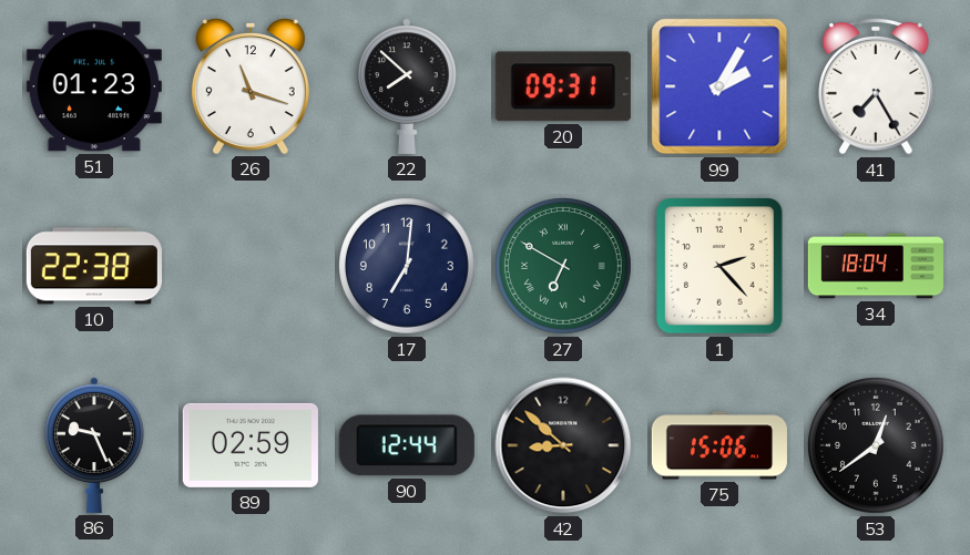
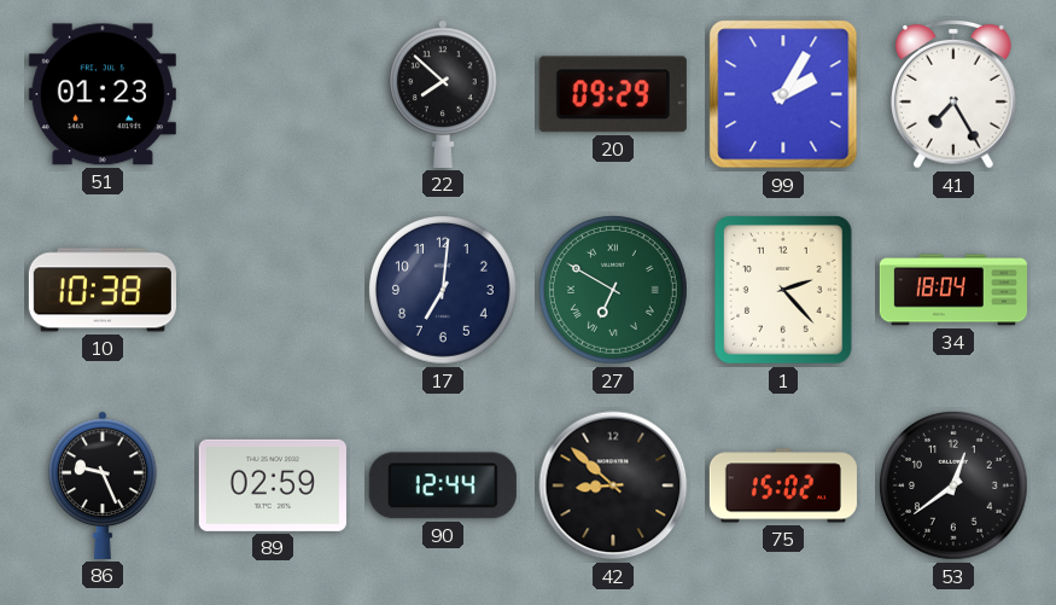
26: 11:18 -> none
20: 09:31 -> 09:29
10: 22:38 -> 10:38
75: 15:06 -> 15:02
